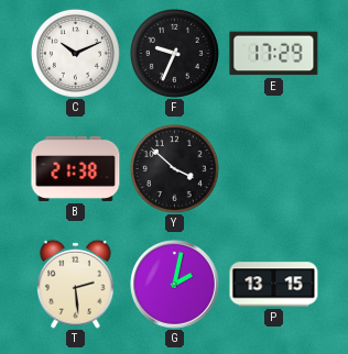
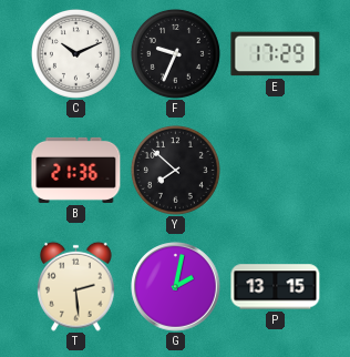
B: 21:38 -> 21:36
Y: 3:52 -> 7:52
